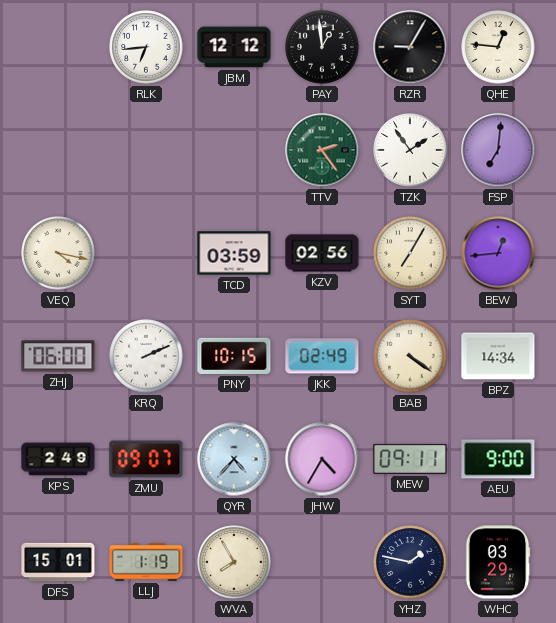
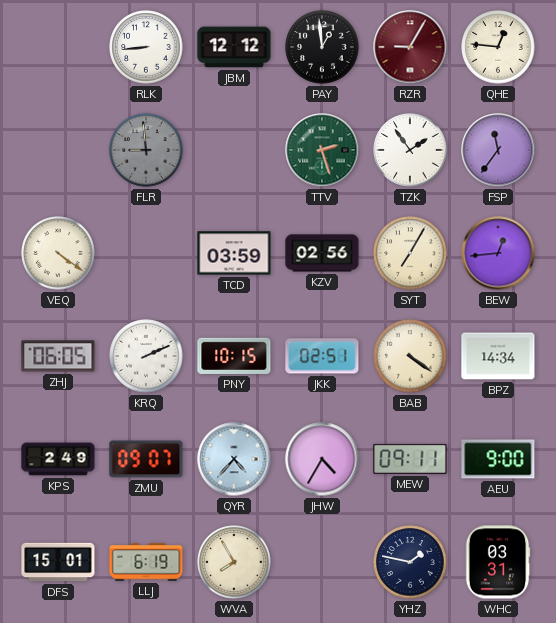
RLK: 6:44 -> 8:44
RZR dial: black -> burgundy
FLR: none -> 8:59
TTV: 2:24 -> 2:27
FSP: 7:01 -> 11:36
VEQ: 4:17 -> 4:21
ZHJ: 06:00 -> 06:05
JKK: 02:49 -> 02:51
LLJ: 1:19 -> 6:19
WHC: 03:29 -> 03:31
